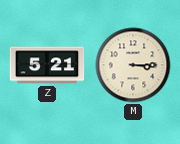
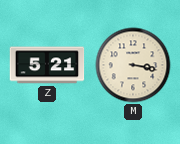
M: 3:15 -> 3:17
